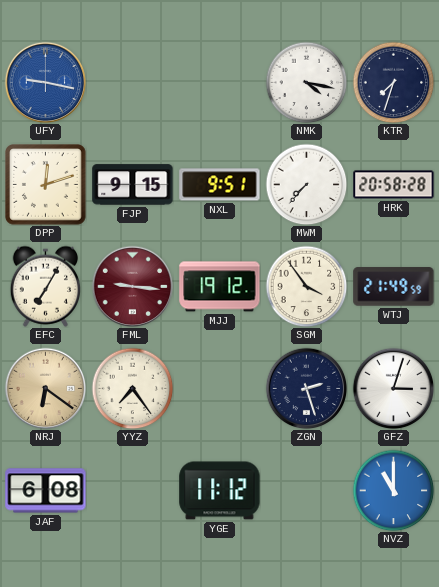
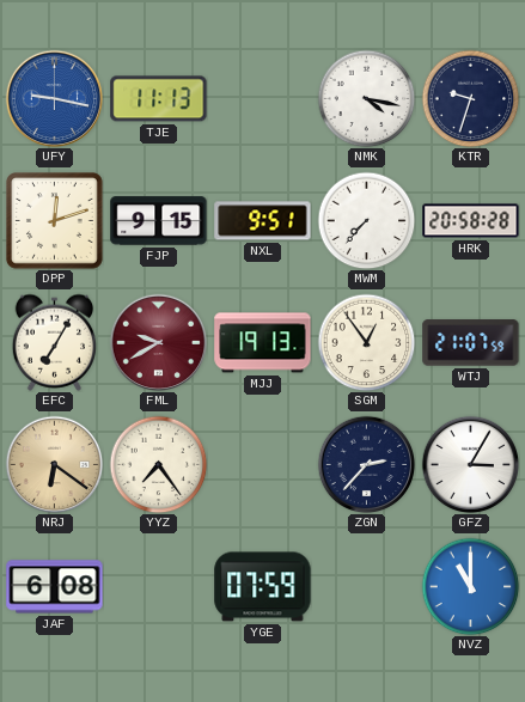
TJE: none -> 11:13
KTR: 7:33 -> 9:33
FML: 9:16 -> 9:40
MJJ: 19:12 -> 19:13
SGM: 3:54 -> 12:54
WTJ: 21:49 -> 21:07
ZGN: 2:27 -> 2:37
GFZ: 3:03 -> 3:05
YGE: 11:12 -> 07:59
